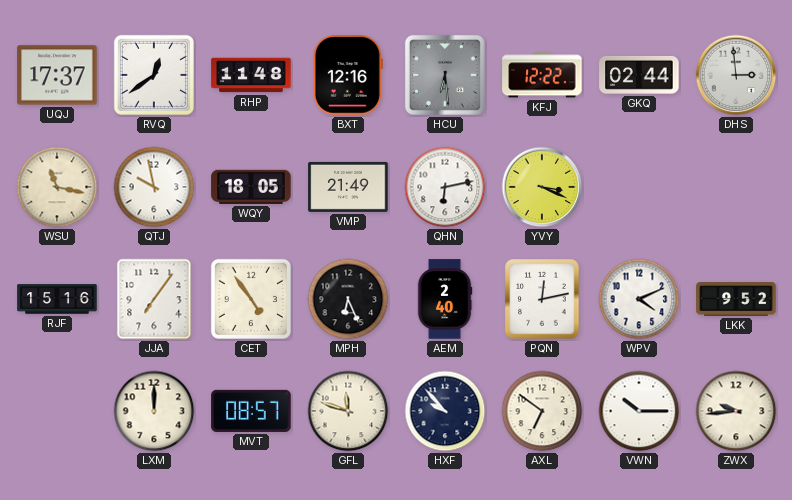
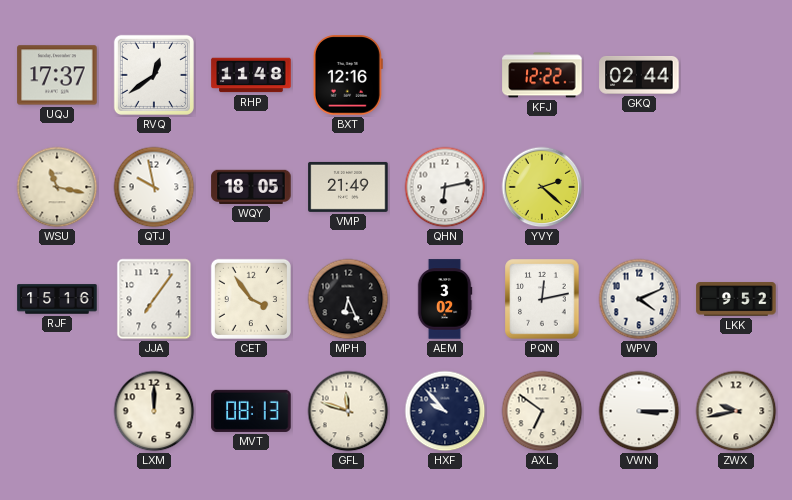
HCU: 6:29 -> none
DHS: 2:59 -> none
YVY: 3:19 -> 2:22
CET: 4:54 -> 3:54
AEM: 2:40 -> 3:02
MVT: 08:57 -> 08:13
VWN: 10:15 -> 3:15
ZWX: 9:44 -> 9:43
